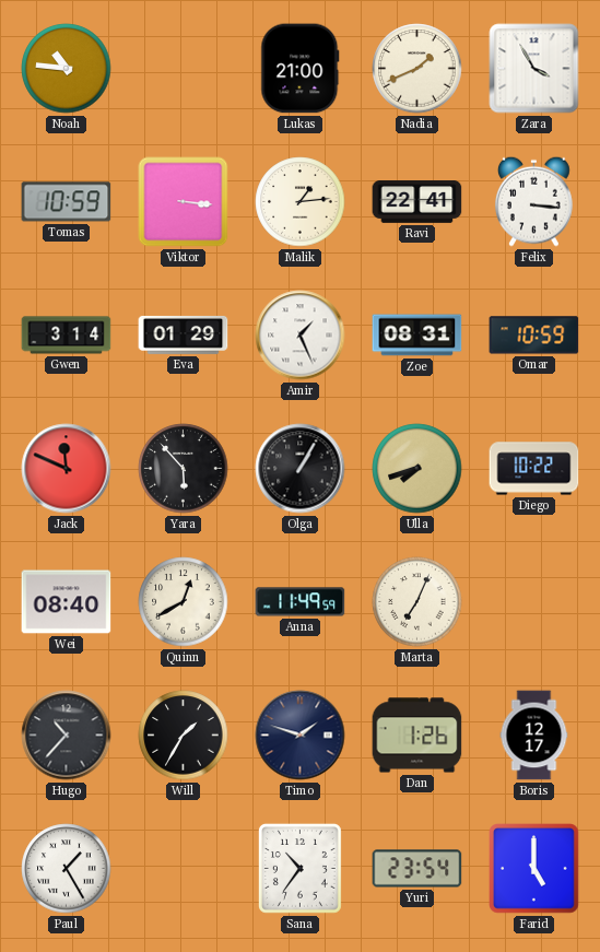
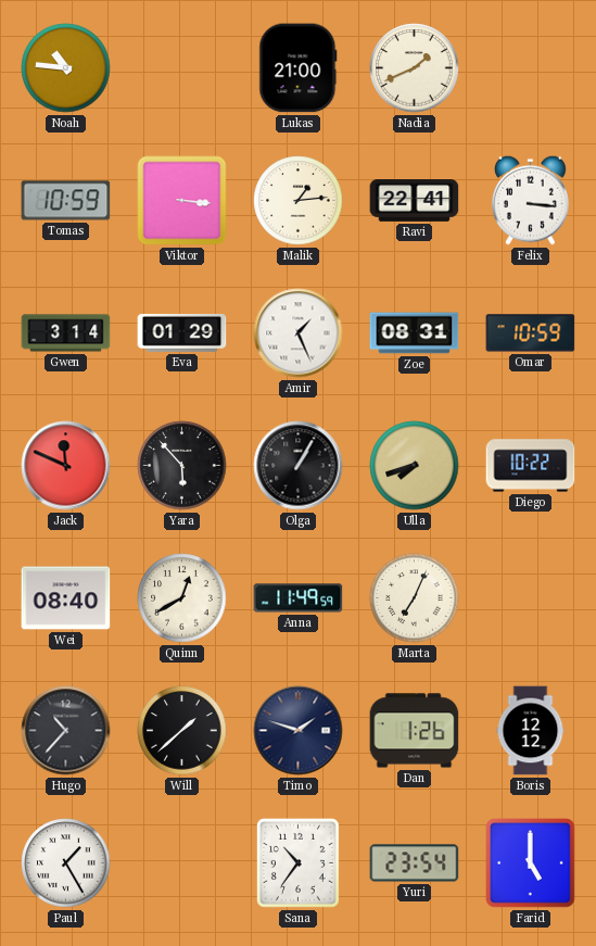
Zara: 3:55 -> none
Will: 1:35 -> 1:38
Boris: 12:17 -> 12:12
